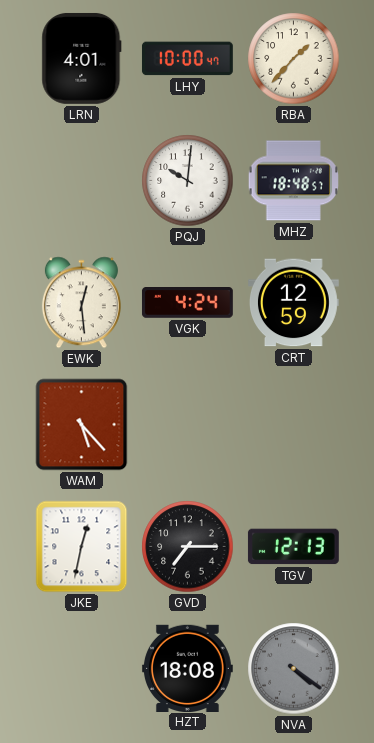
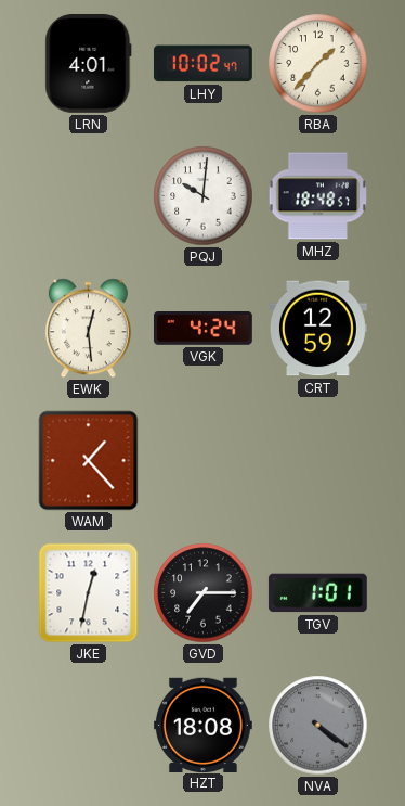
LHY: 10:00 -> 10:02
WAM: 5:23 -> 1:23
TGV: 12:13 -> 1:01
